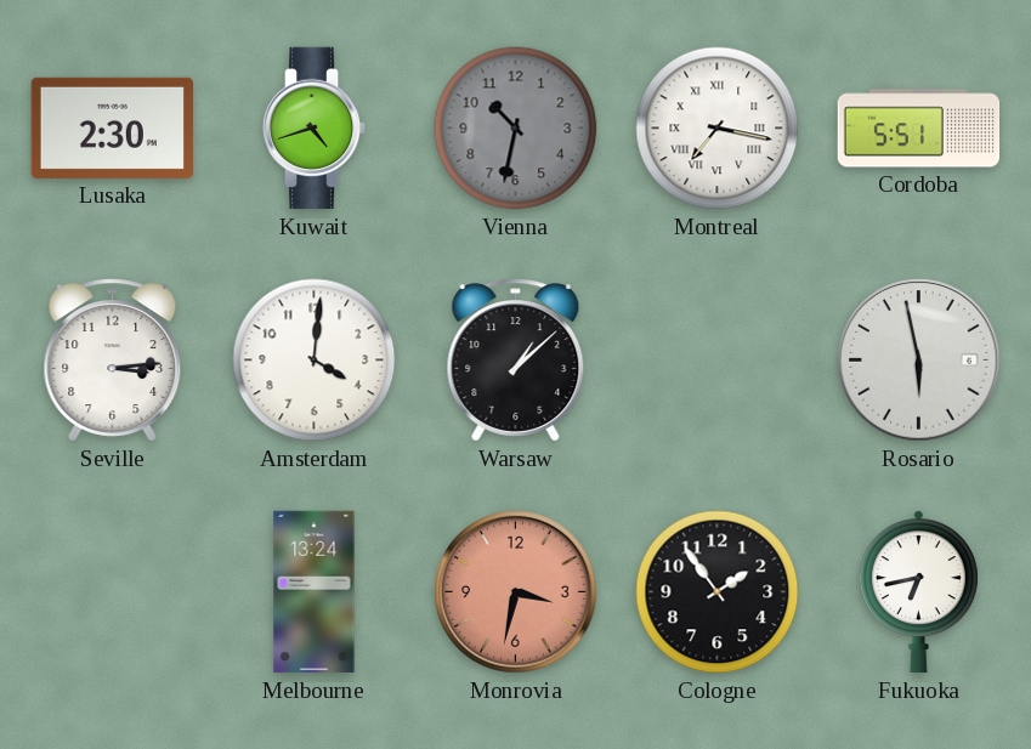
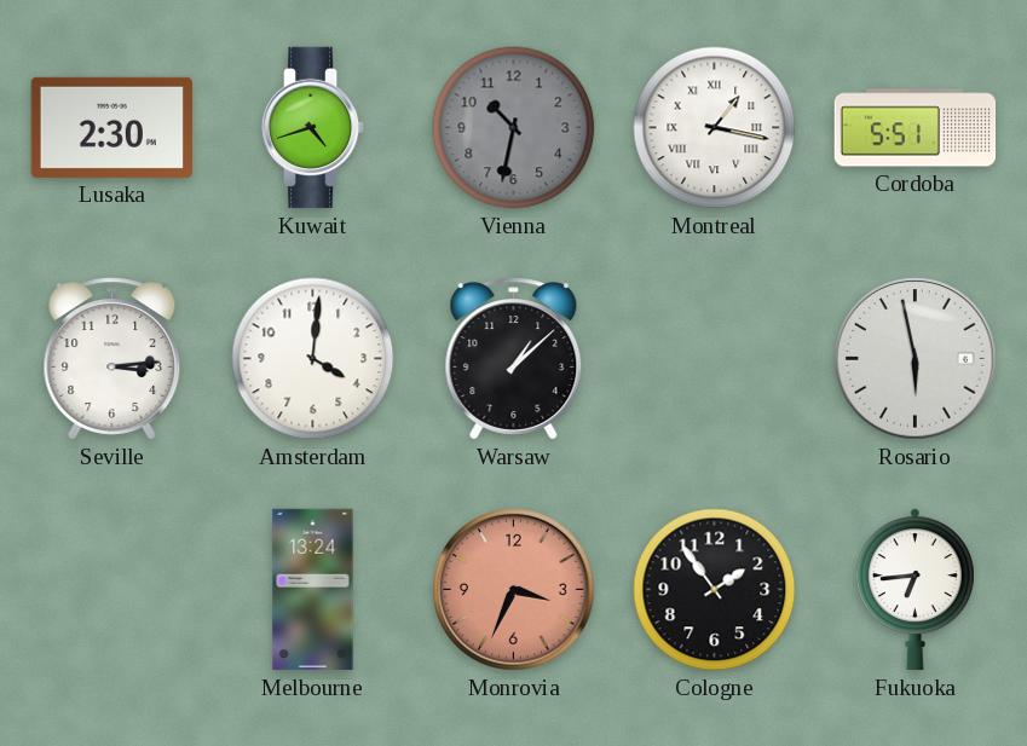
Montreal: 7:17 -> 1:17
Monrovia: 3:32 -> 3:34
Fukuoka: 6:43 -> 6:44
